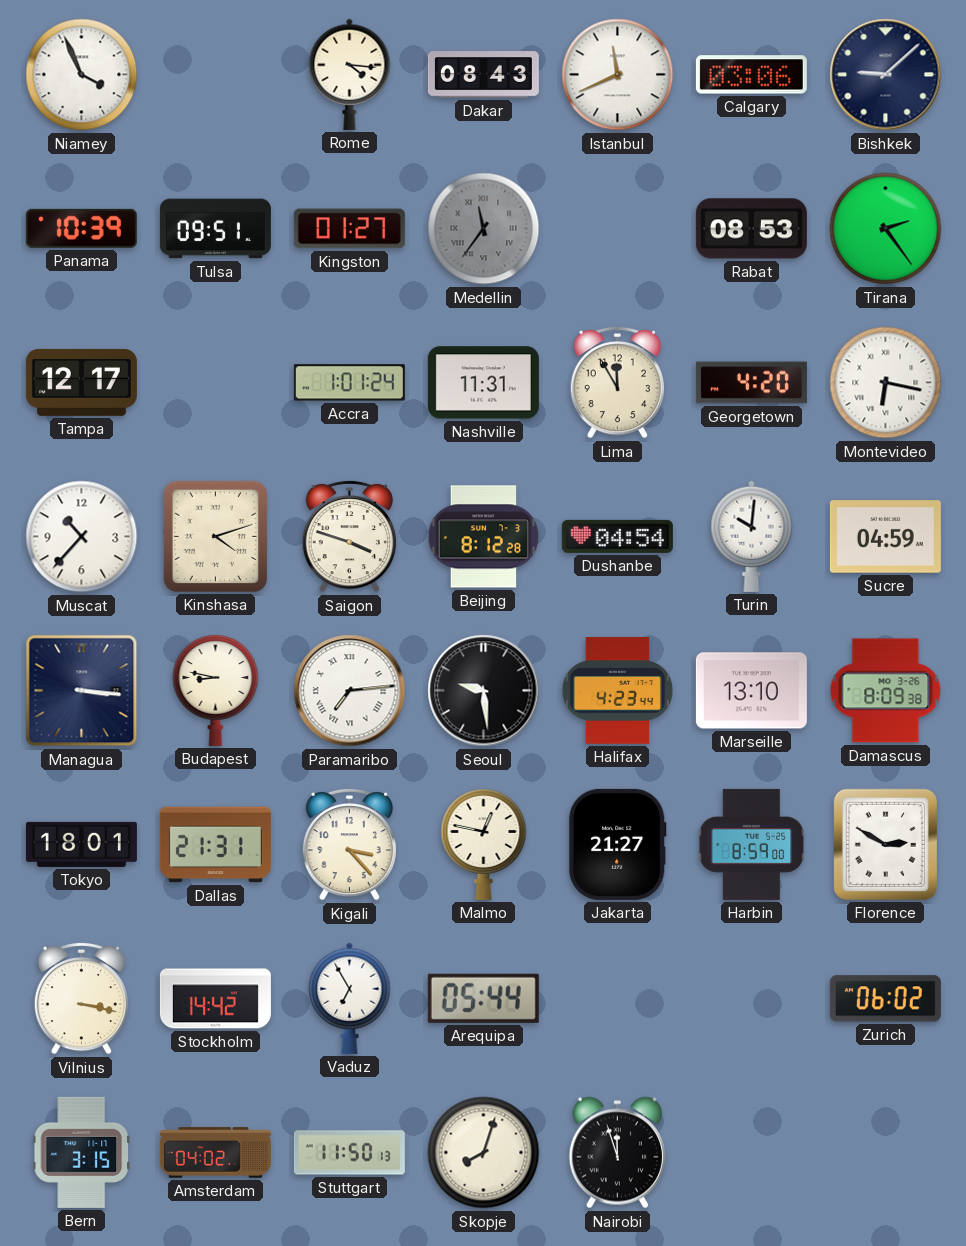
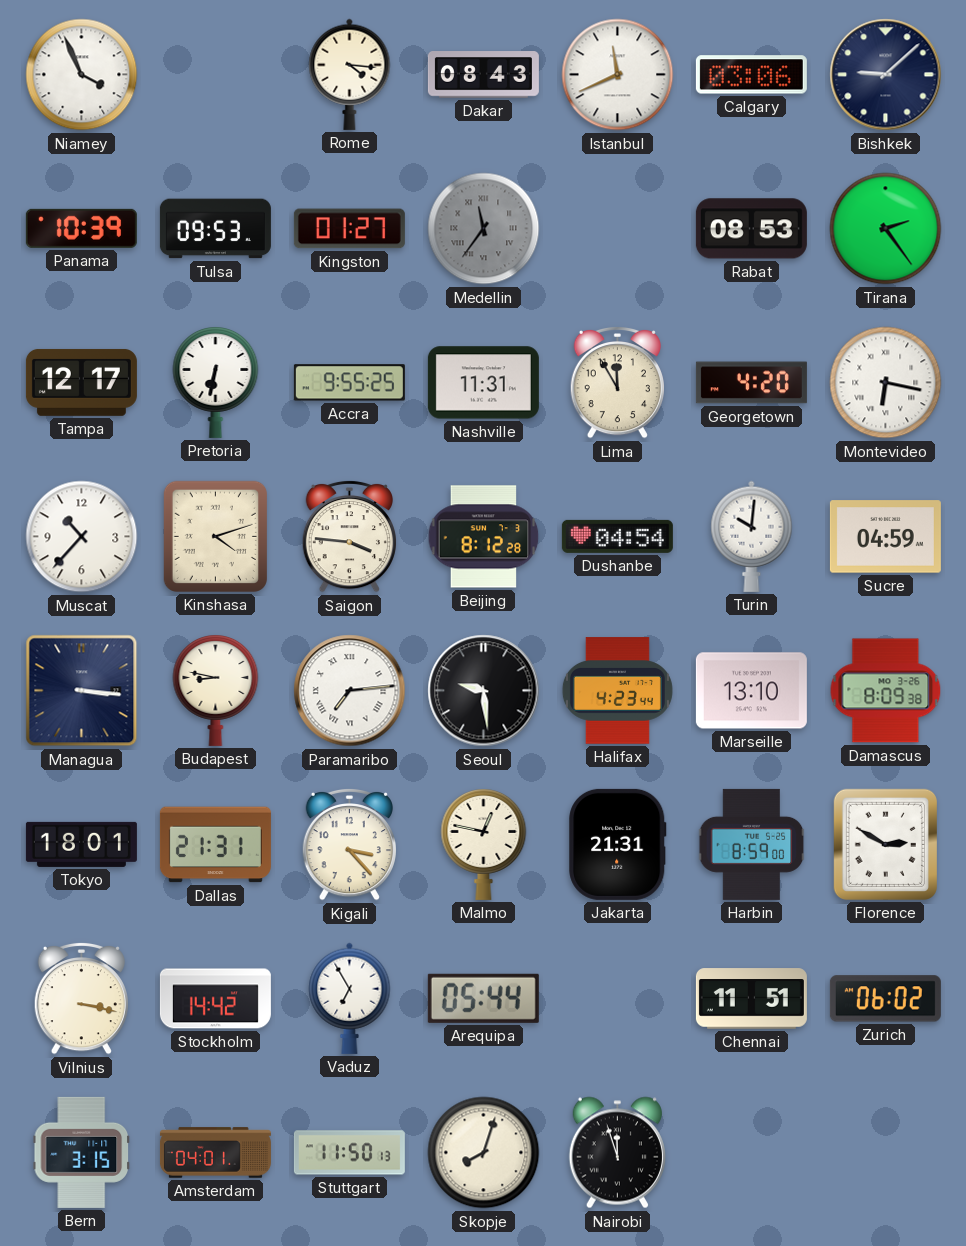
Tulsa: 09:51 -> 09:53
Pretoria: none -> 6:32
Accra: 1:01 -> 9:55
Saigon: 3:48 -> 3:46
Jakarta: 21:27 -> 21:31
Chennai: none -> 11:51
Amsterdam: 04:02 -> 04:01
